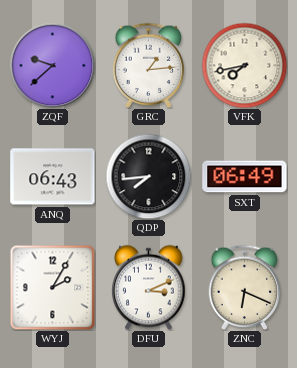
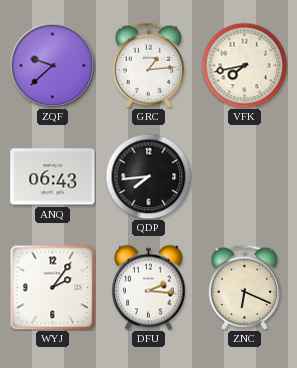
SXT: 06:49 -> none
WYJ: 2:05 -> 2:06
DFU: 3:11 -> 2:16
